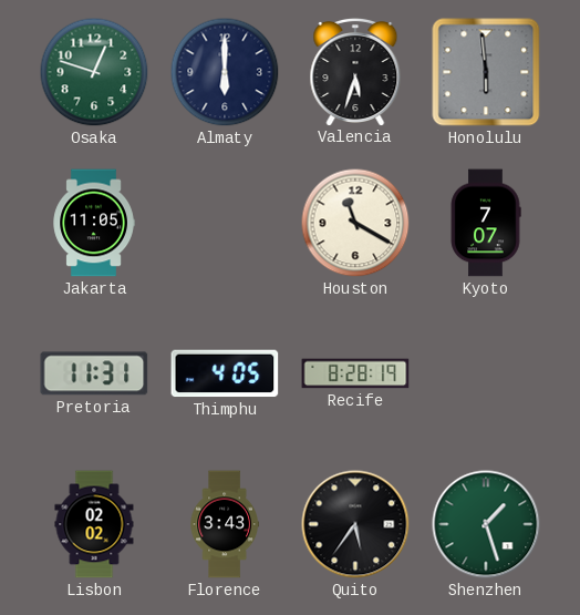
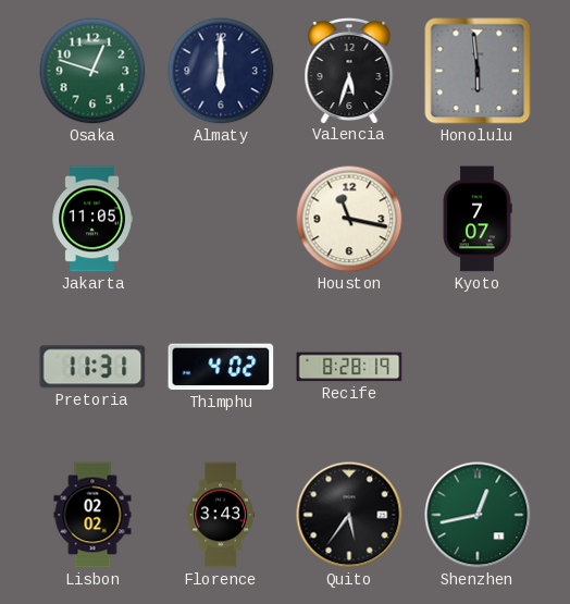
Houston: 11:20 -> 11:17
Thimphu: 4:05 -> 4:02
Shenzhen: 1:27 -> 12:43
